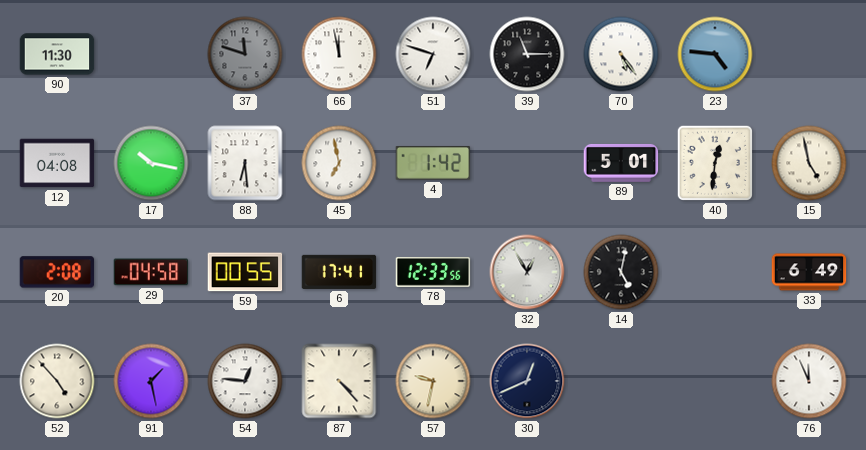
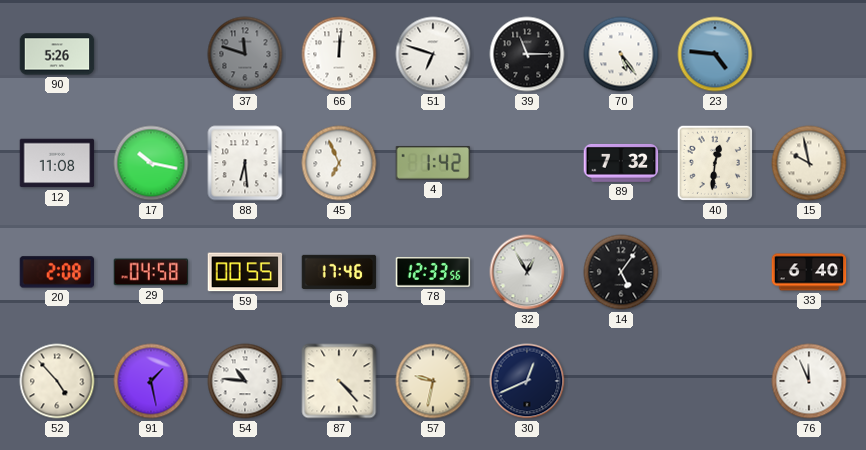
90: 11:30 -> 5:26
66: 11:58 -> 12:01
12: 04:08 -> 11:08
45: 6:58 -> 6:56
89: 5:01 -> 7:32
15: 4:58 -> 9:58
6: 17:41 -> 17:46
14: 5:02 -> 5:06
33: 6:49 -> 6:40
54: 12:46 -> 10:46
